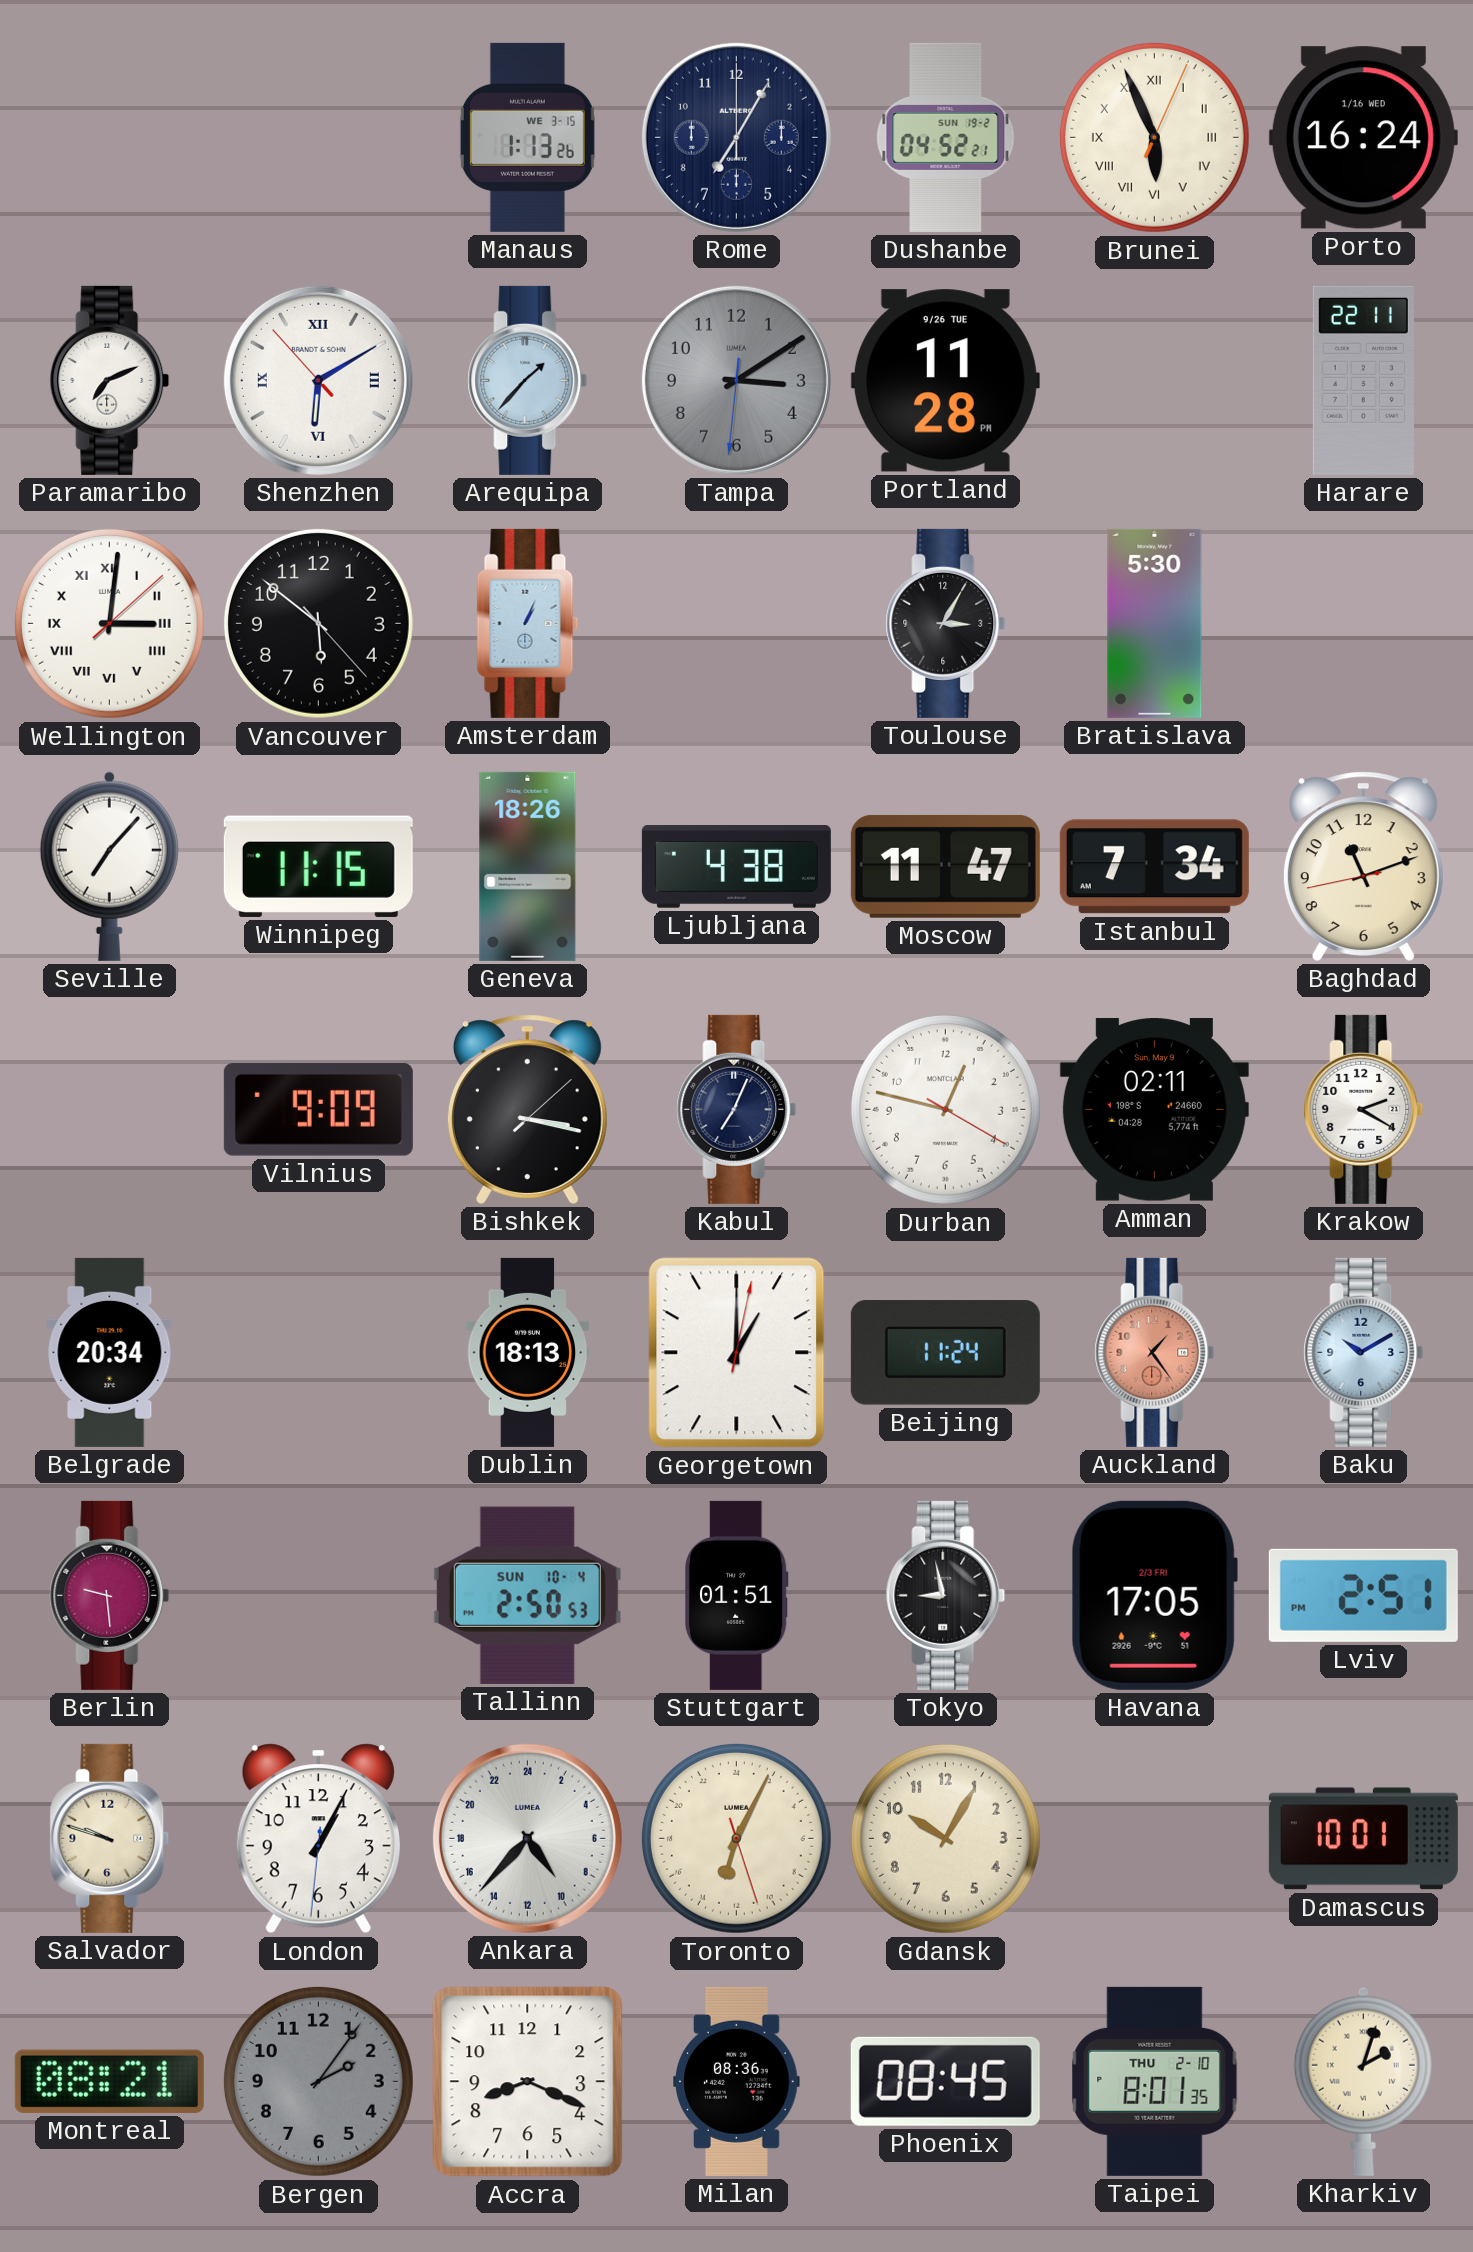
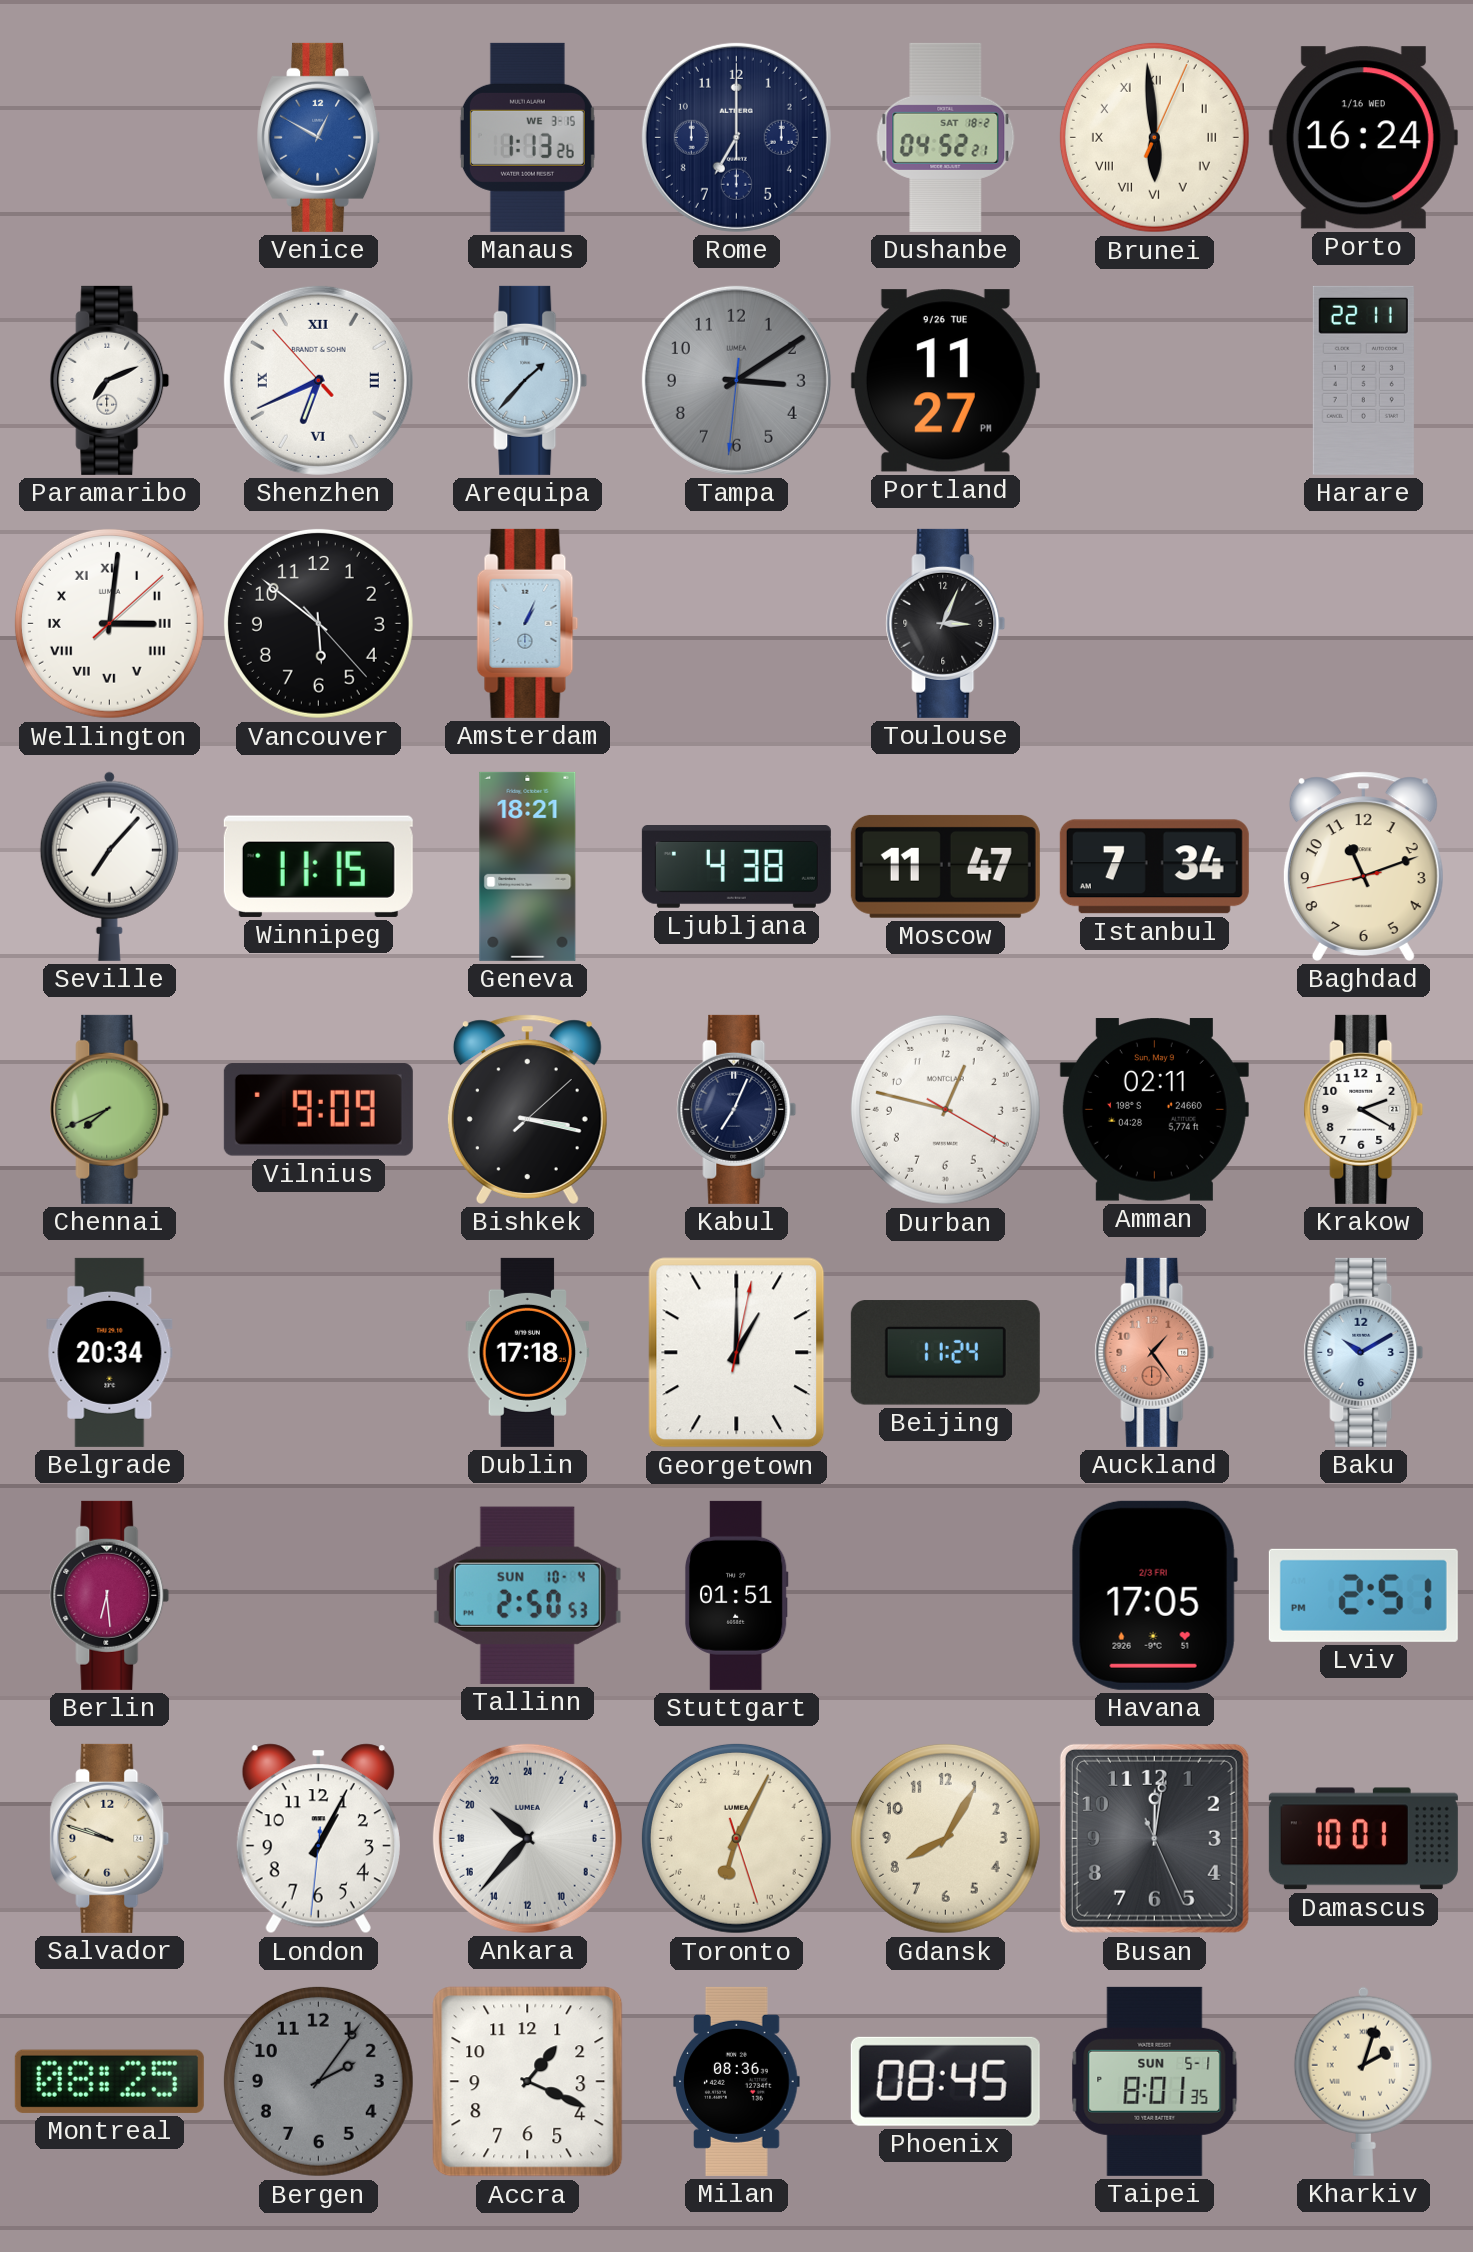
Venice: none -> 12:50
Rome: 7:05 -> 7:00
Dushanbe date: SUN 19-2 -> SAT 18-2
Brunei: 5:56 -> 5:59
Shenzhen: 6:09 -> 6:40
Portland: 11:28 -> 11:27
Toulouse: 3:05 -> 3:04
Bratislava: 5:30 -> none
Geneva: 18:26 -> 18:21
Chennai: none -> 7:41
Dublin: 18:13 -> 17:18
Berlin: 9:29 -> 6:29
Tokyo: 8:58 -> none
Ankara: 9:37 -> 20:37
Gdansk: 10:05 -> 8:05
Busan: none -> 12:01
Montreal: 08:21 -> 08:25
Accra: 8:19 -> 1:19
Taipei date: THU 2-10 -> SUN 5-1
